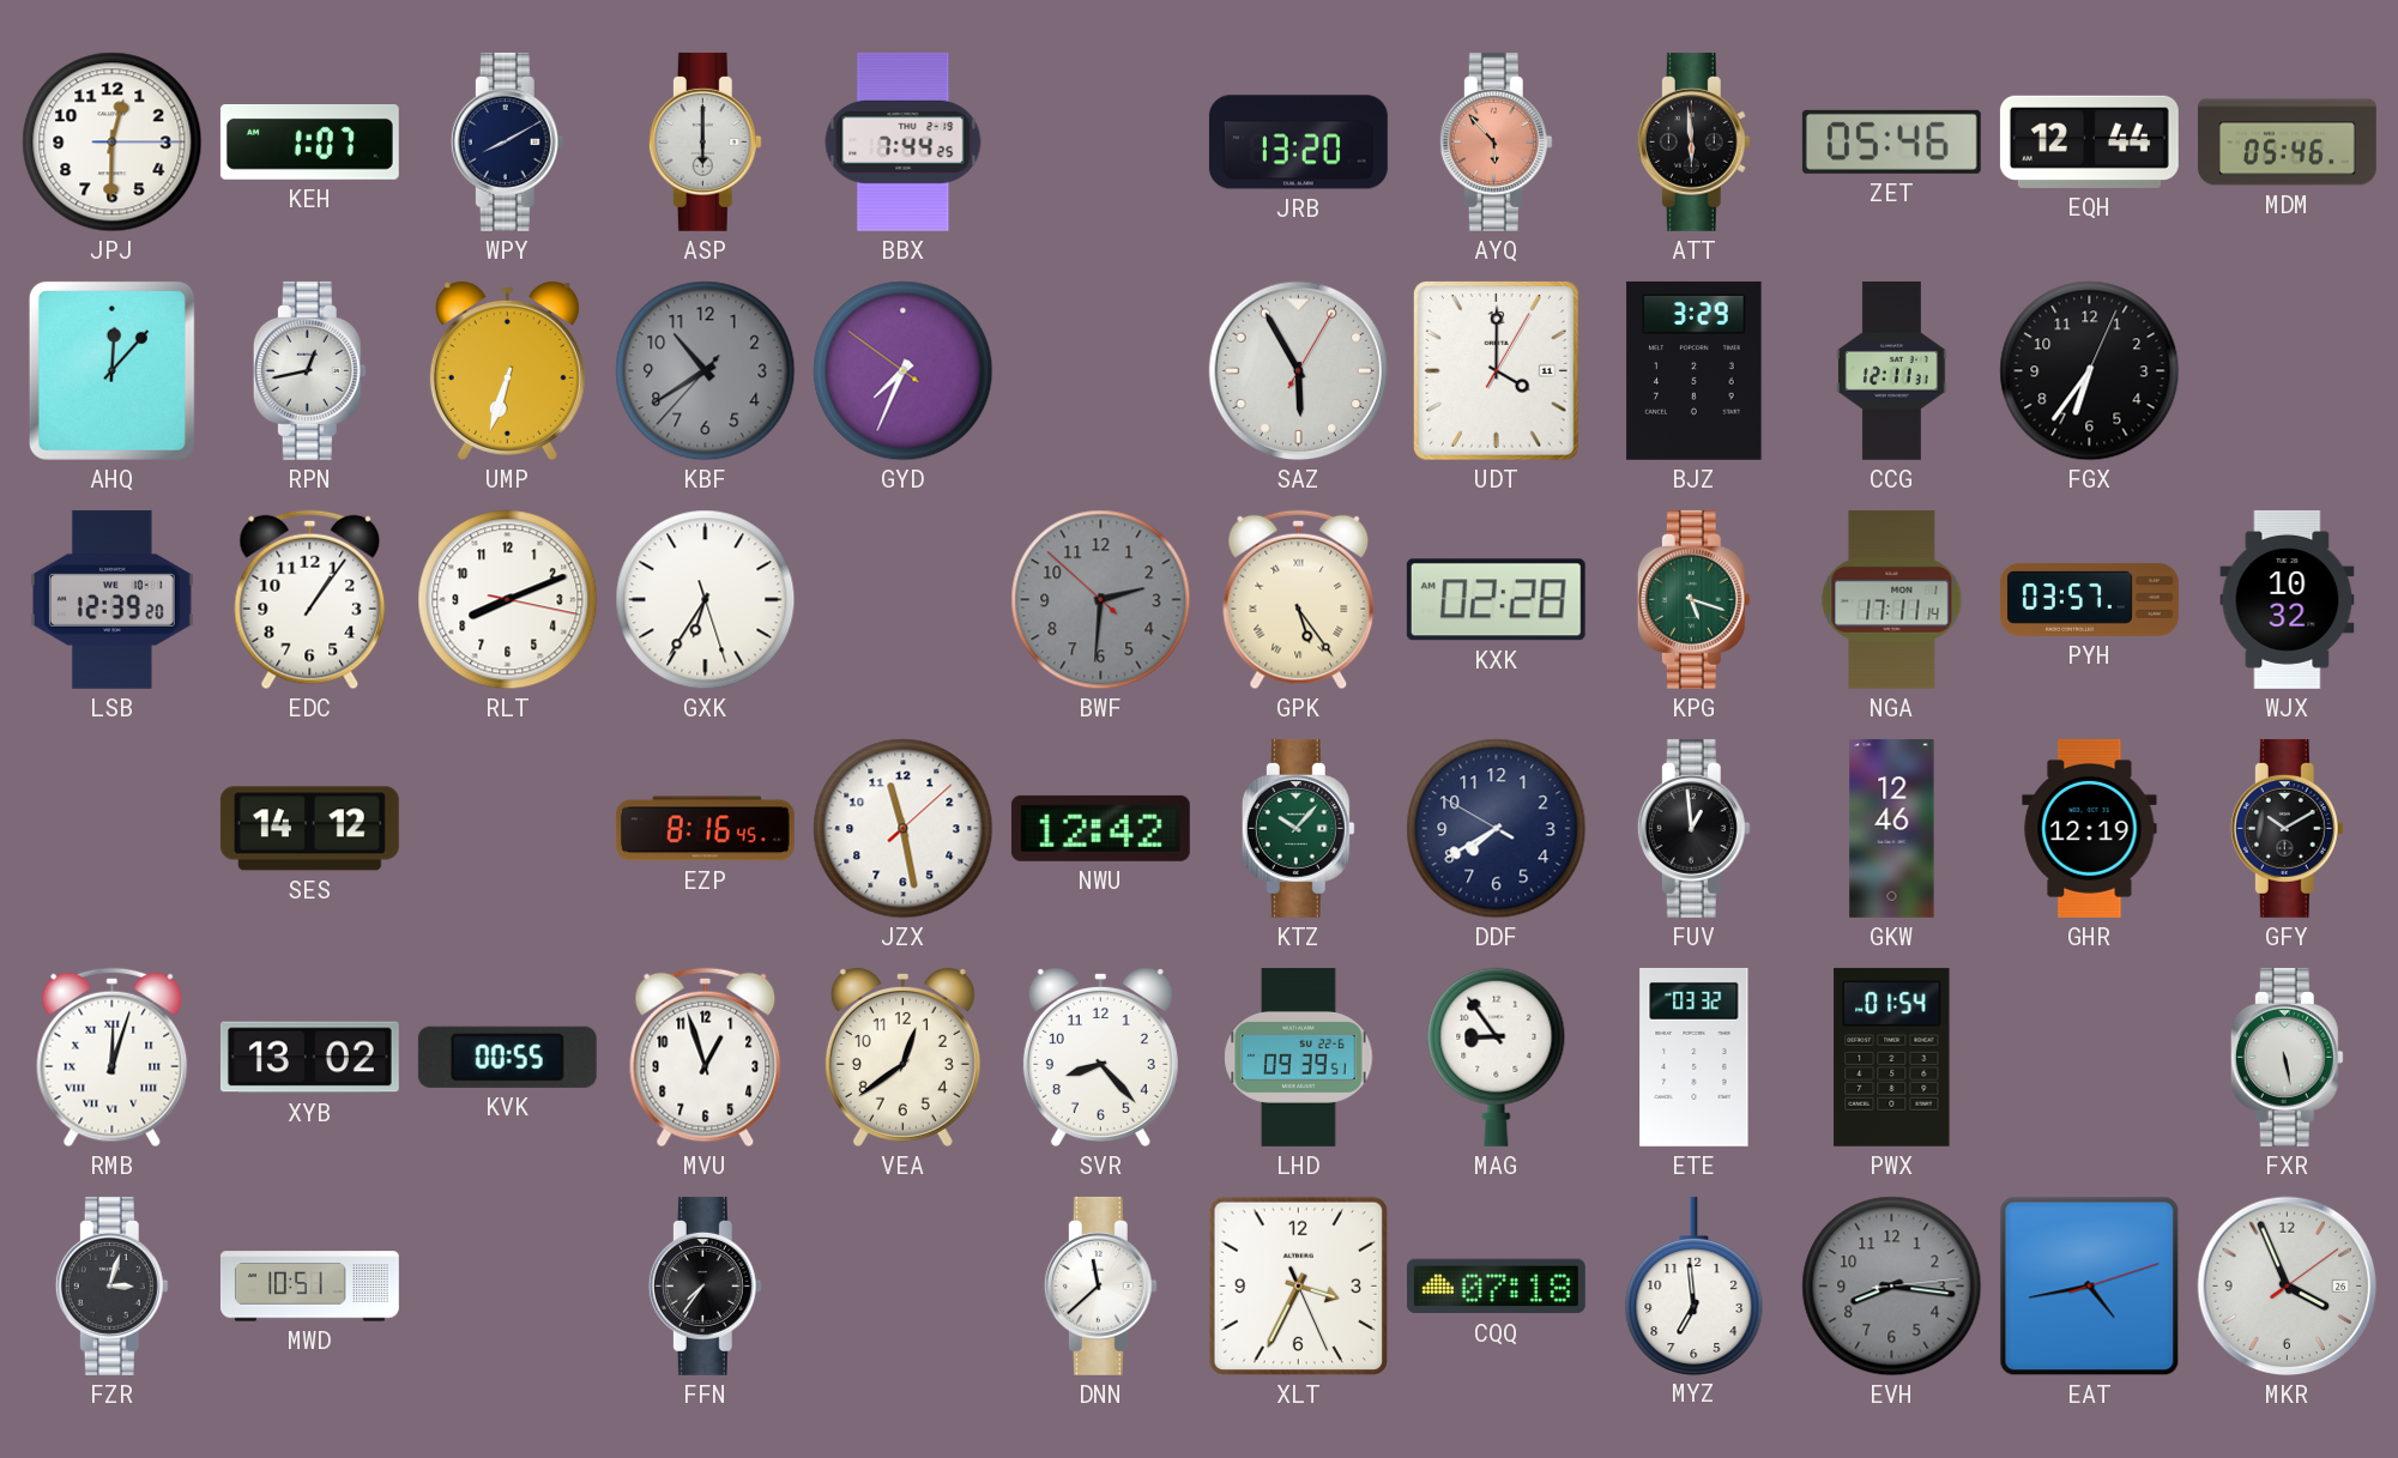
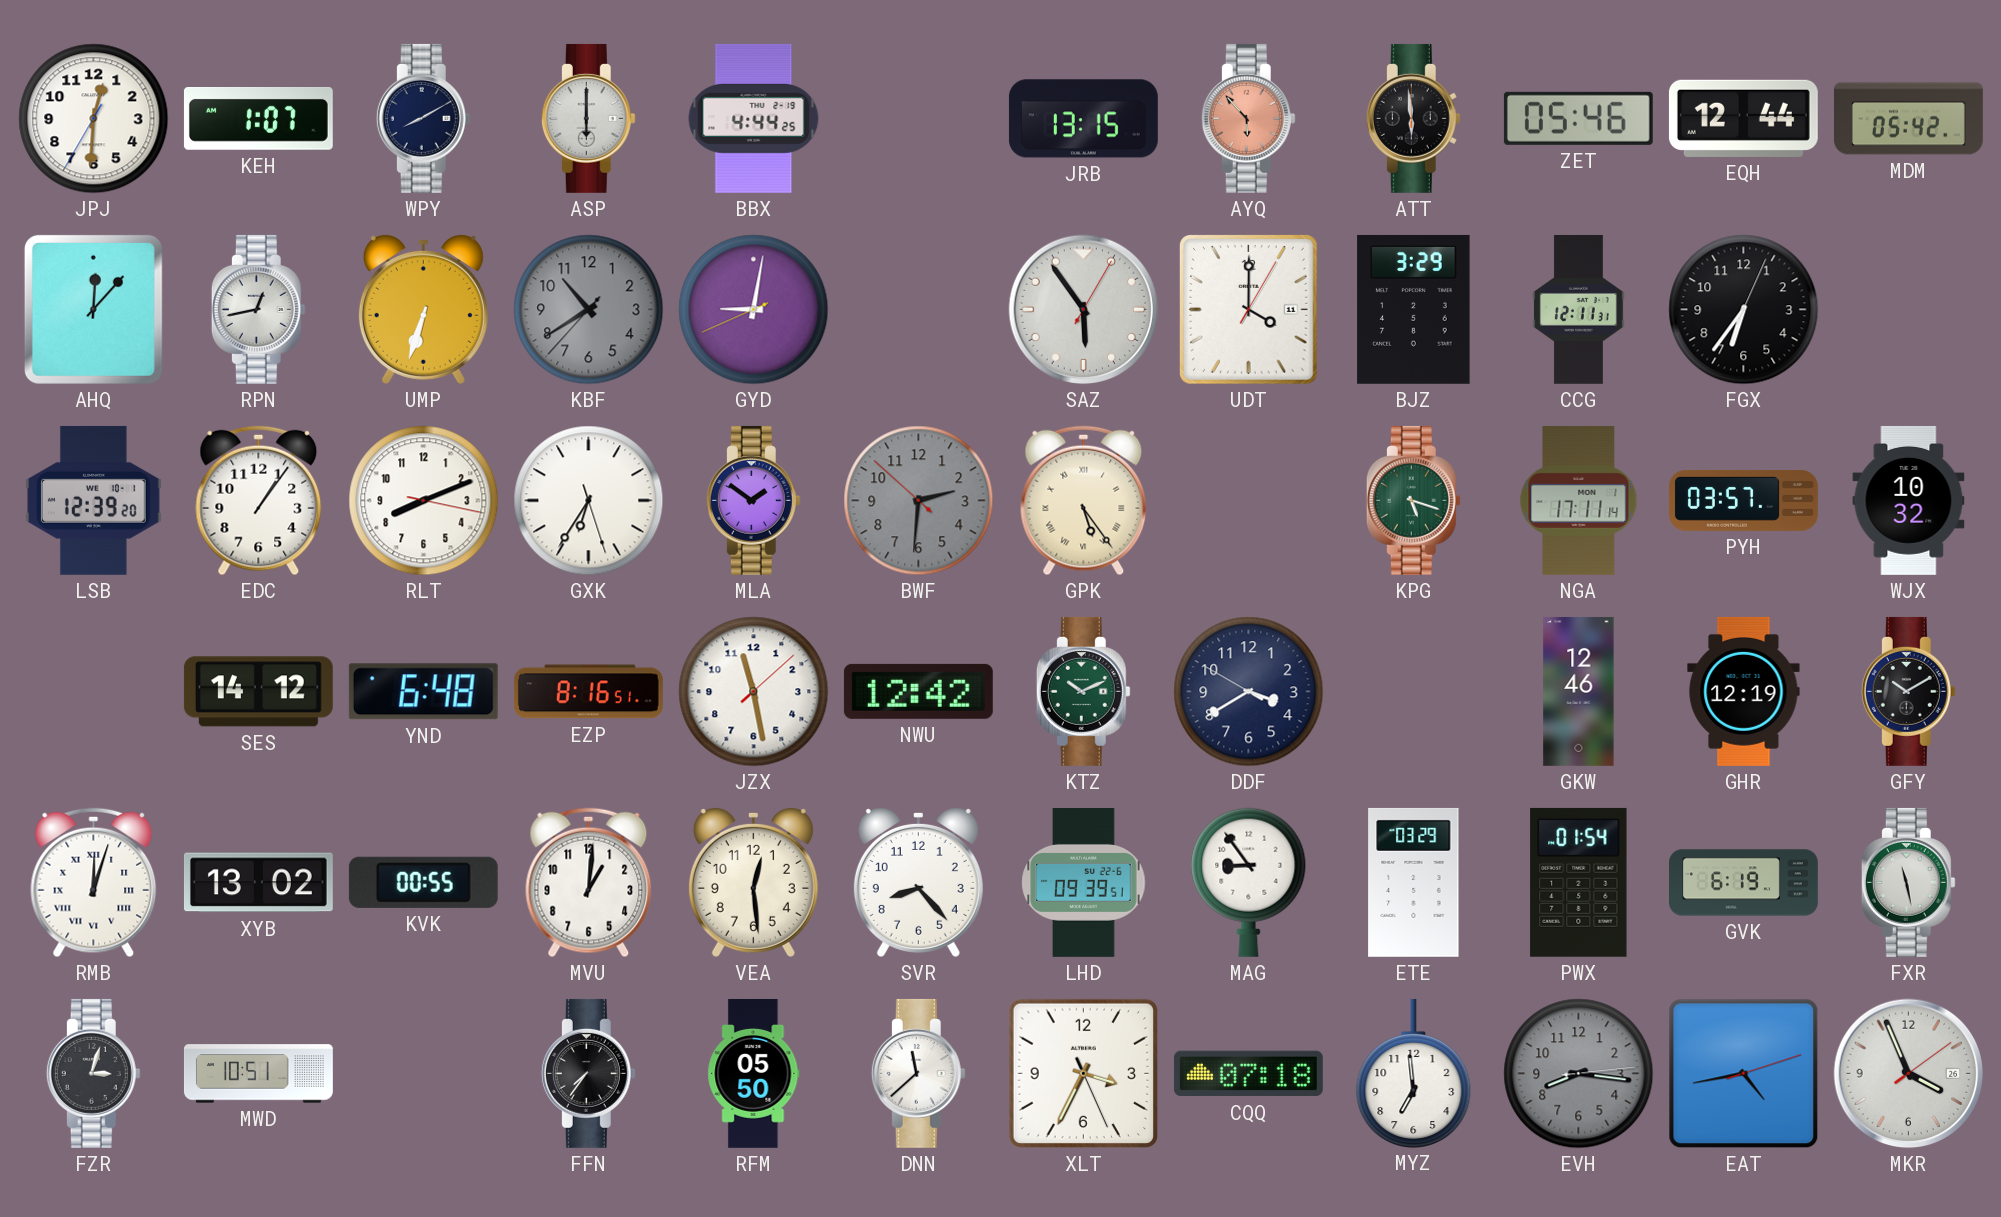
JPJ: 12:30:15 -> 12:30:35
BBX: 7:44 -> 4:44
JRB: 13:20 -> 13:15
MDM: 05:46 -> 05:42
GYD: 7:33 -> 9:01
SAZ: 5:55 -> 5:54
MLA: none -> 1:51
KXK: 02:28 -> none
YND: none -> 6:48
EZP: 8:16:45 -> 8:16:51
KTZ: 10:07 -> 10:11
DDF: 7:39 -> 3:39
FUV: 12:59 -> none
MVU: 12:57 -> 1:01
VEA: 12:39 -> 12:29
ETE: 03:32 -> 03:29
GVK: none -> 6:19
FXR: 5:28 -> 11:28
RFM: none -> 05:50
